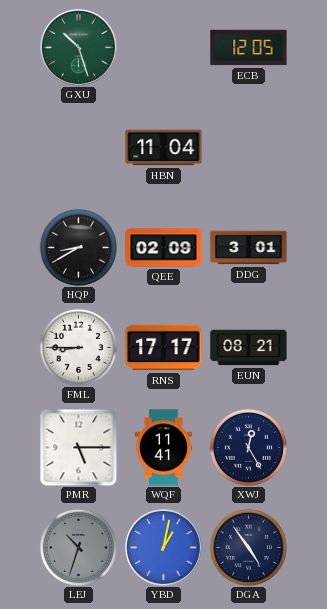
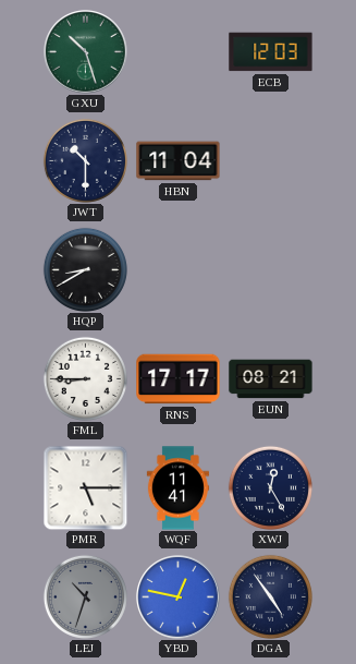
ECB: 12:05 -> 12:03
JWT: none -> 10:30
QEE: 02:09 -> none
DDG: 3:01 -> none
YBD: 1:02 -> 12:47
